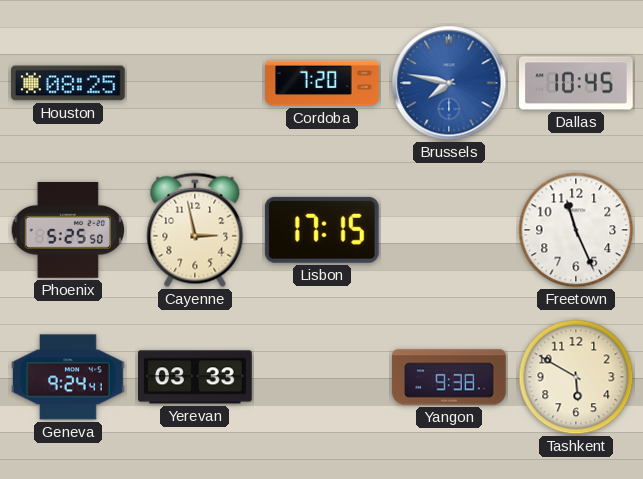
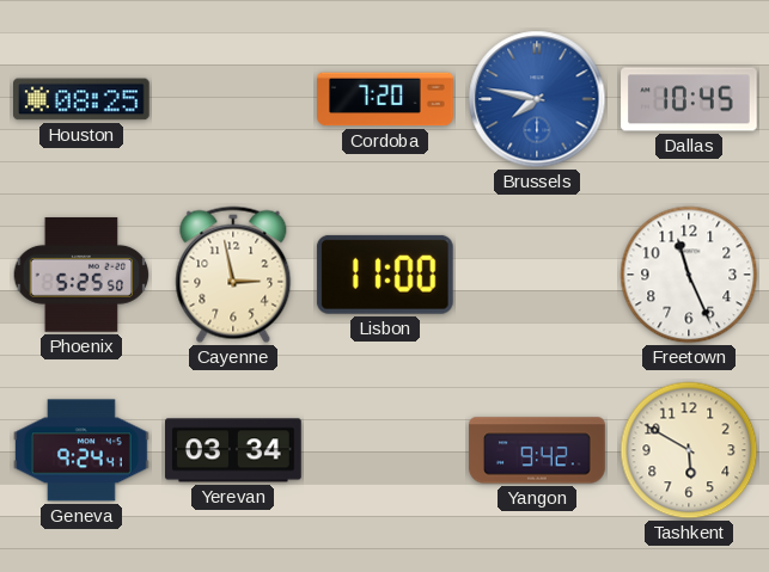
Lisbon: 17:15 -> 11:00
Yerevan: 03:33 -> 03:34
Yangon: 9:38 -> 9:42
